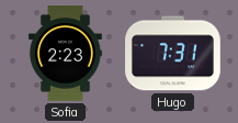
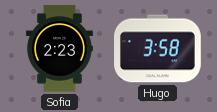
Hugo: 7:31 -> 3:58
